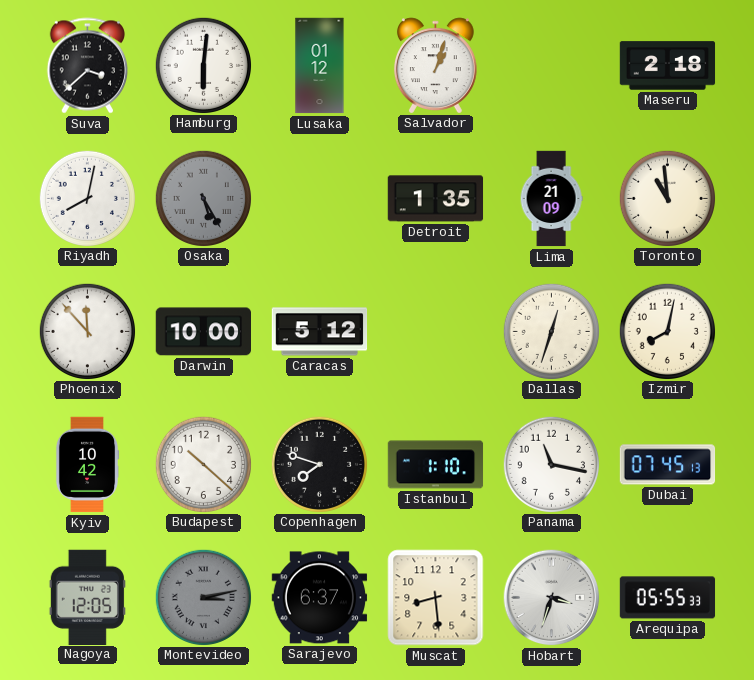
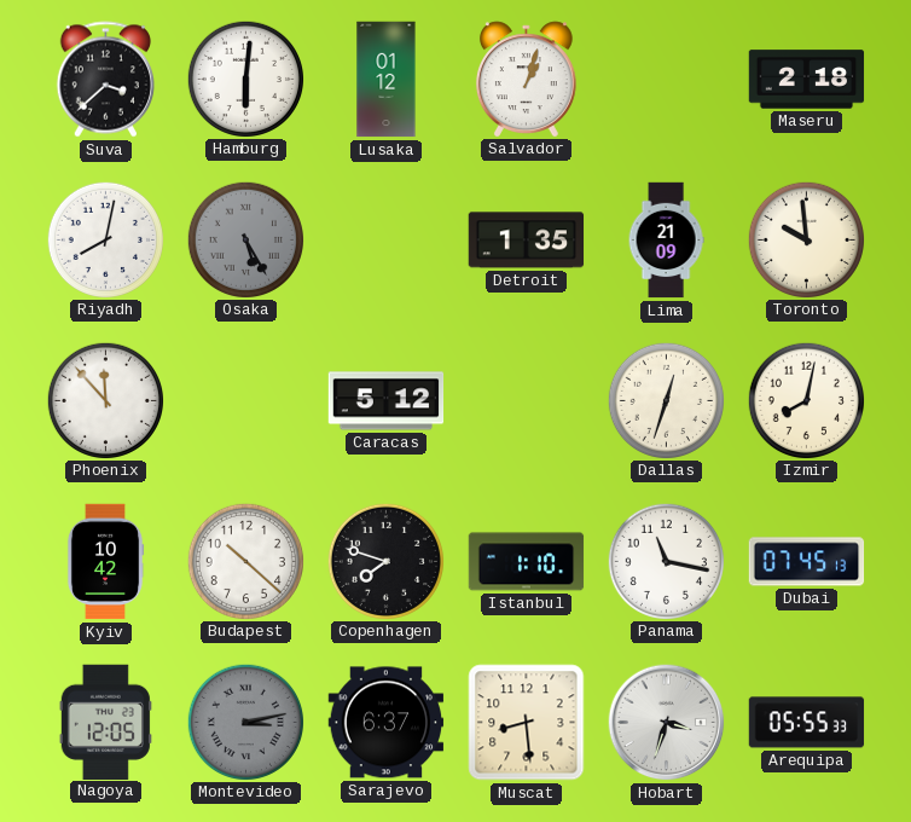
Toronto: 10:59 -> 9:59
Darwin: 10:00 -> none
